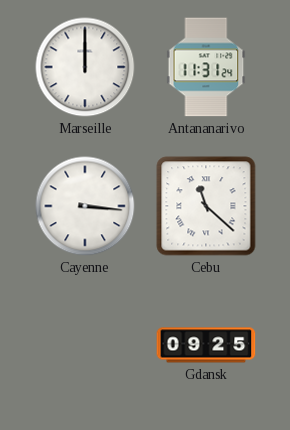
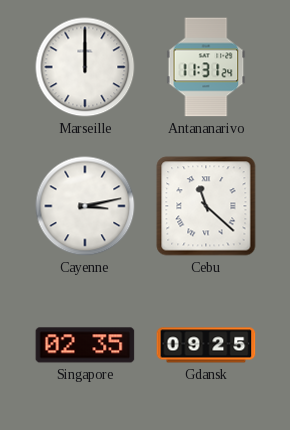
Cayenne: 3:16 -> 3:13
Singapore: none -> 02:35
